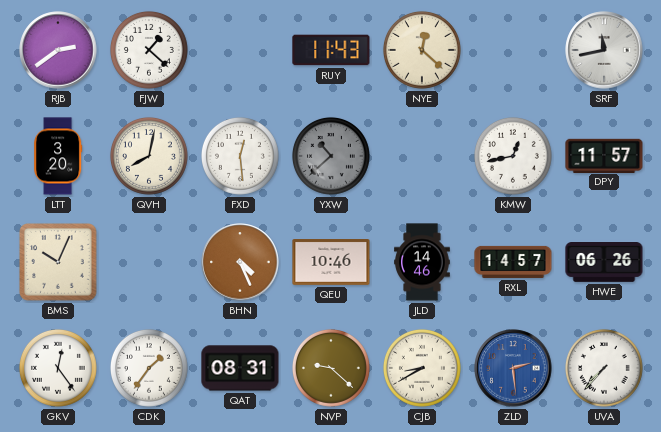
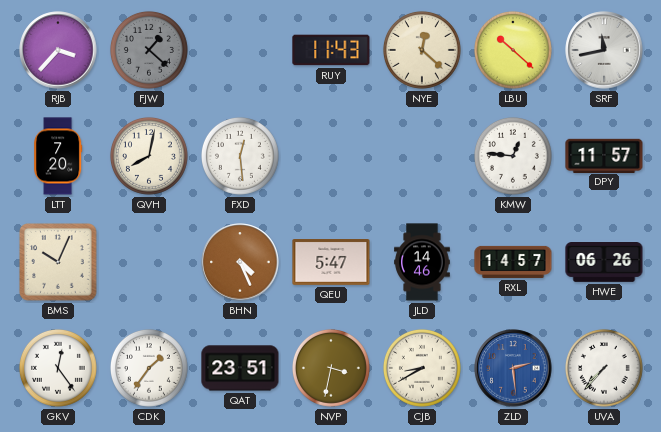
RJB: 2:39 -> 3:37
FJW dial: white -> grey
LBU: none -> 10:22
LTT: 3:20 -> 7:20
YXW: 10:38 -> none
KMW: 12:43 -> 12:46
QEU: 10:46 -> 5:47
QAT: 08:31 -> 23:51
NVP: 9:22 -> 3:32
